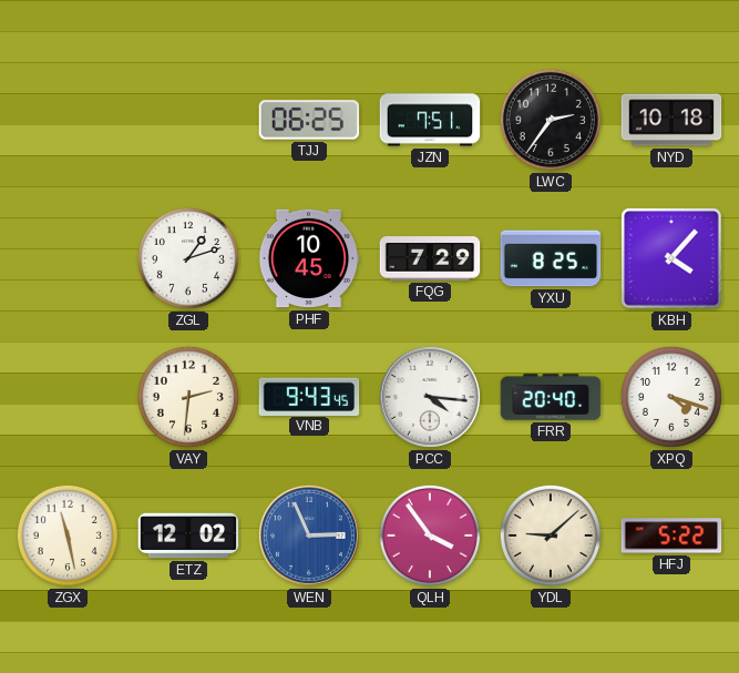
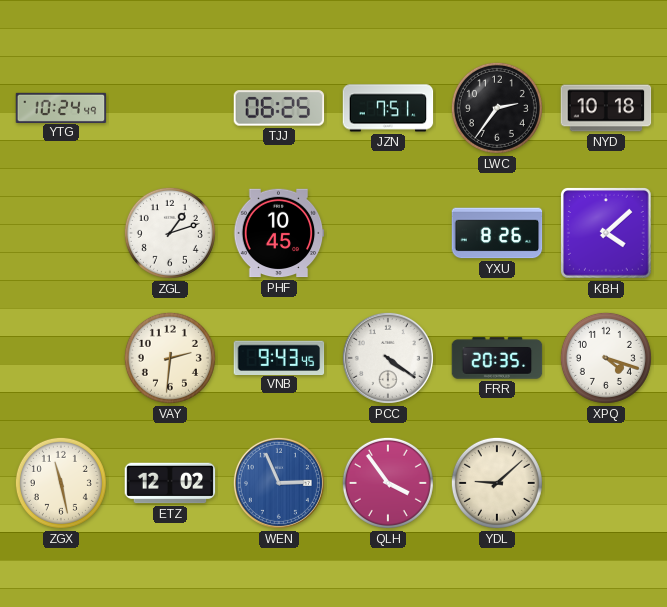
YTG: none -> 10:24
FQG: 7:29 -> none
YXU: 8:25 -> 8:26
KBH: 4:07 -> 4:08
PCC: 4:16 -> 4:21
FRR: 20:40 -> 20:35
HFJ: 5:22 -> none
